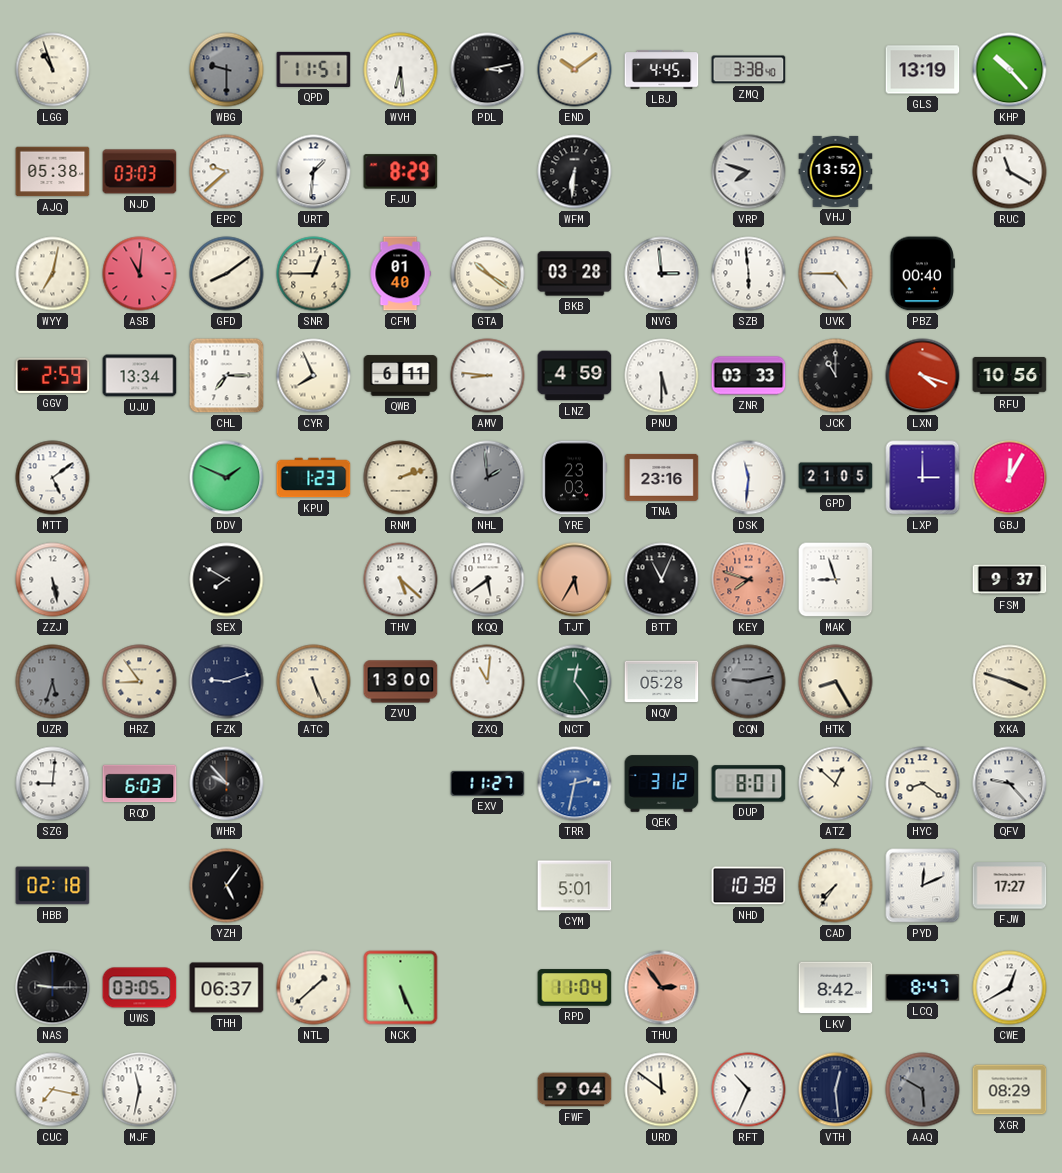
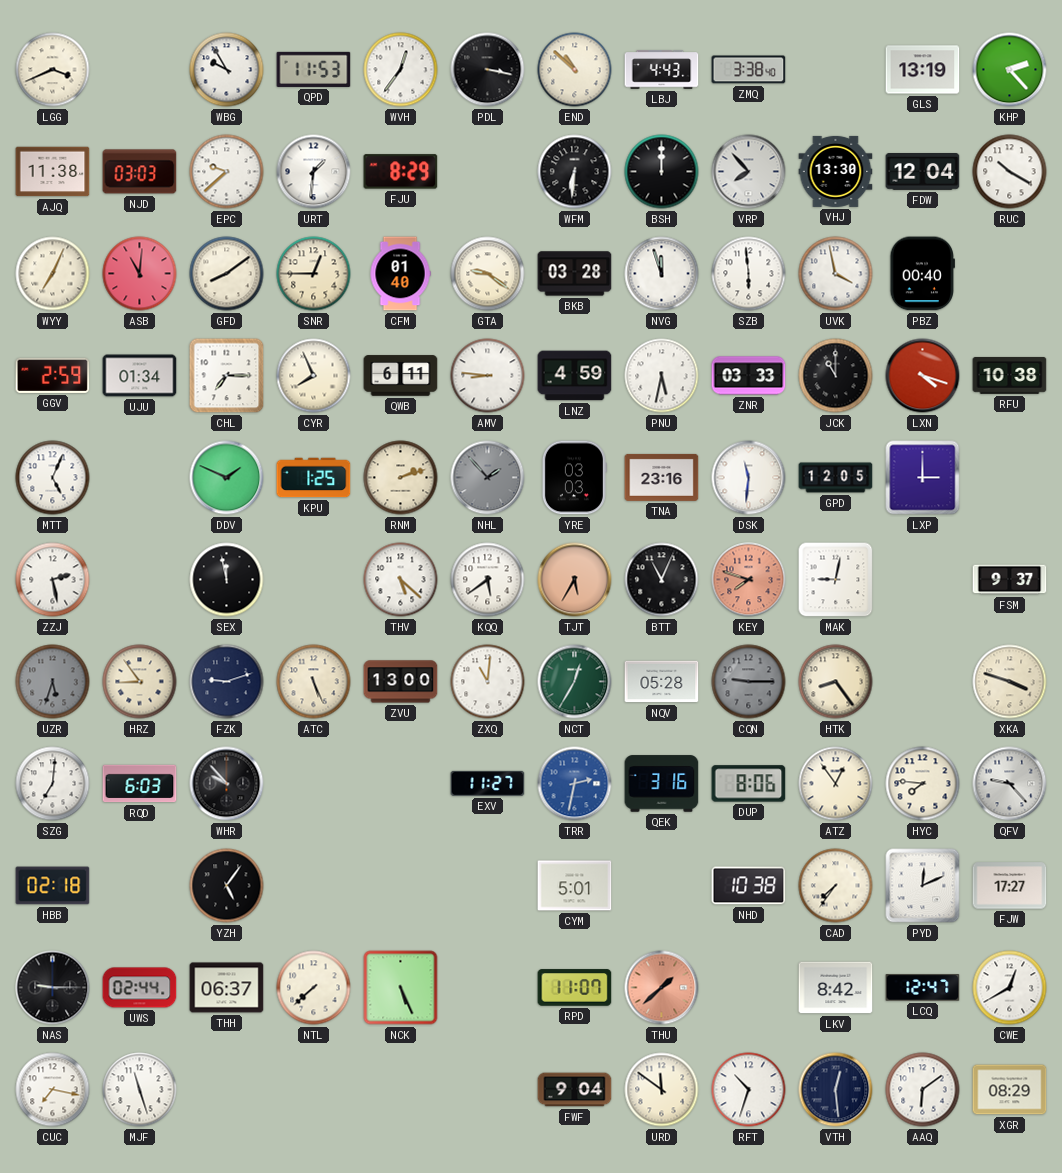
LGG: 10:57 -> 3:41
WBG: 9:30 -> 9:55
WBG dial: grey -> white
QPD: 11:51 -> 11:53
WVH: 6:29 -> 12:36
PDL: 3:13 -> 3:17
END: 10:09 -> 10:52
LBJ: 4:45 -> 4:43
KHP: 10:23 -> 2:23
AJQ: 05:38 -> 11:38
BSH: none -> 12:00
VRP: 7:48 -> 7:53
VHJ: 13:52 -> 13:30
FDW: none -> 12:04
RUC: 11:20 -> 10:20
WYY: 7:02 -> 7:04
GTA: 10:21 -> 9:21
NVG: 2:59 -> 11:57
UVK: 4:45 -> 3:58
UJU: 13:34 -> 01:34
PNU: 5:30 -> 5:32
RFU: 10:56 -> 10:38
MTT: 5:09 -> 5:04
KPU: 1:23 -> 1:25
NHL: 1:59 -> 1:53
YRE: 23:03 -> 03:03
GPD: 21:05 -> 12:05
GBJ: 12:05 -> none
ZZJ: 5:28 -> 2:28
SEX: 7:50 -> 11:58
MAK: 8:57 -> 9:02
NCT: 12:24 -> 12:35
CQN: 9:13 -> 9:15
HTK: 8:25 -> 8:24
SZG: 9:01 -> 7:01
QEK: 3:12 -> 3:16
DUP: 8:01 -> 8:06
ATZ: 12:52 -> 12:54
HYC: 8:21 -> 7:46
UWS: 03:05 -> 02:44
NTL: 1:38 -> 7:38
RPD: 11:04 -> 11:07
THU: 2:54 -> 1:38
LCQ: 8:47 -> 12:47
MJF: 11:32 -> 11:27
RFT: 10:34 -> 10:33
AAQ: 5:50 -> 6:09
AAQ dial: grey -> white
